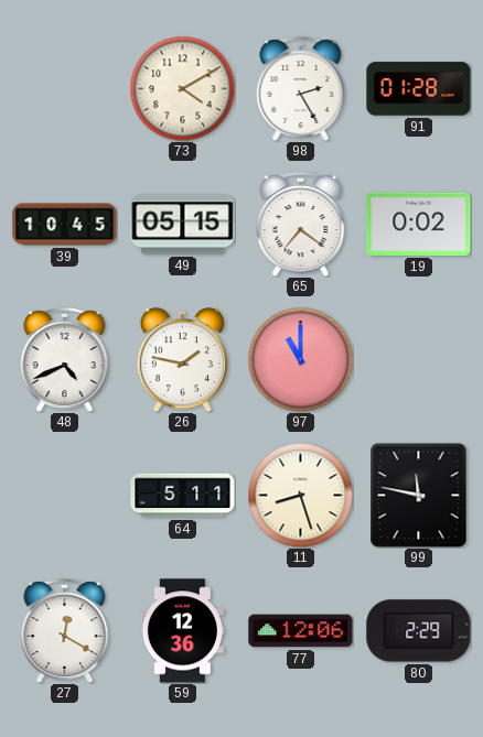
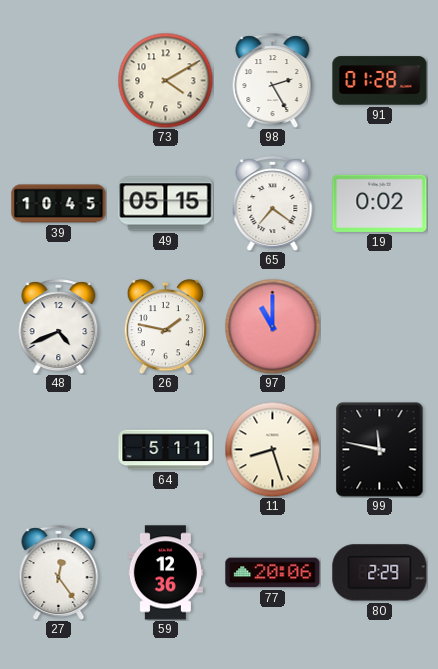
27: 12:20 -> 12:24
77: 12:06 -> 20:06
